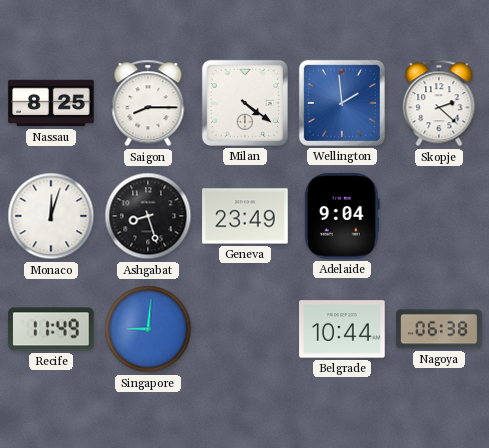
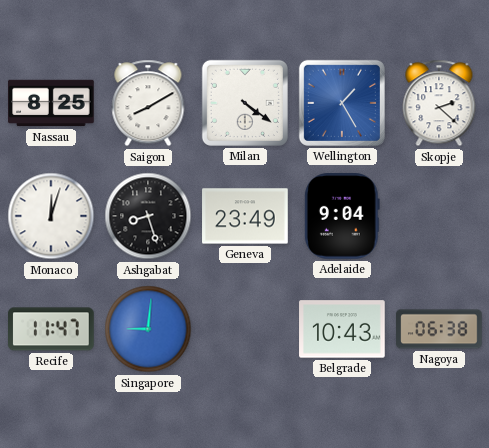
Saigon: 8:15 -> 8:10
Wellington: 1:59 -> 1:25
Recife: 11:49 -> 11:47
Belgrade: 10:44 -> 10:43
